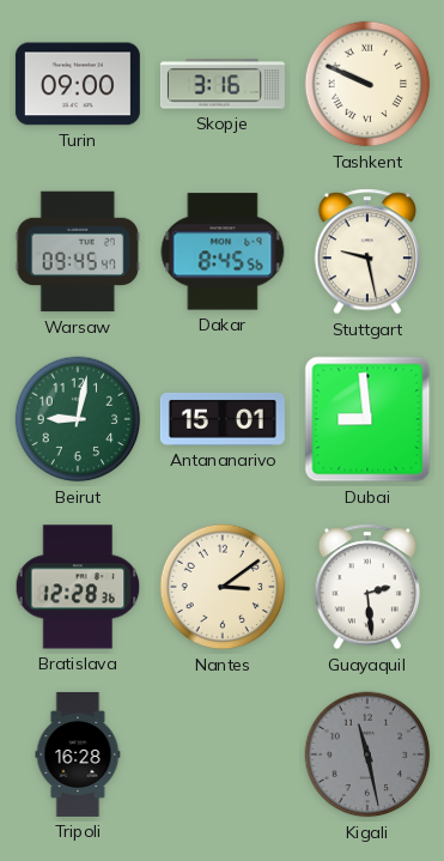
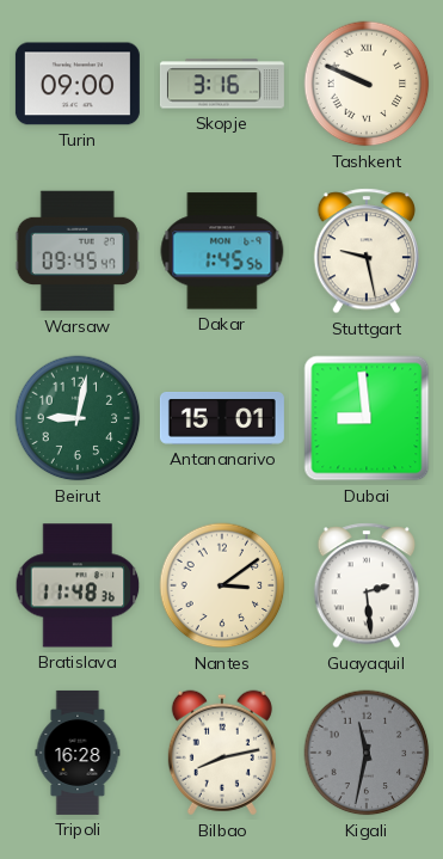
Dakar: 8:45 -> 1:45
Bratislava: 12:28 -> 11:48
Bilbao: none -> 8:13
Kigali: 11:28 -> 11:32
